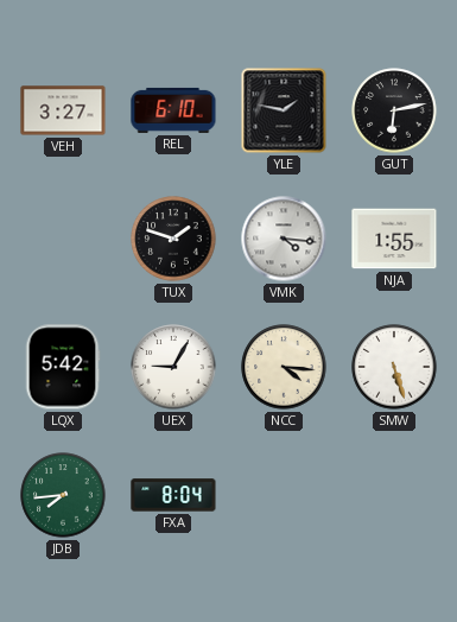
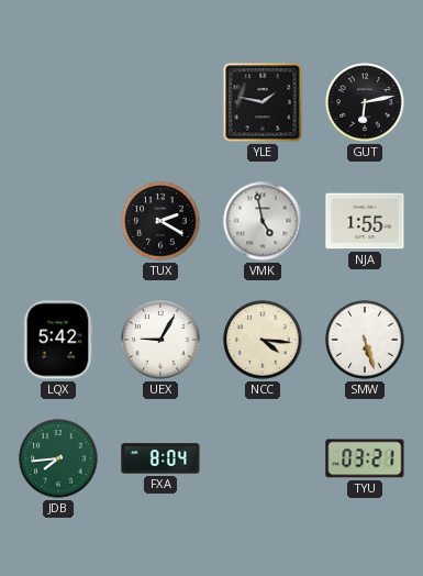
VEH: 3:27 -> none
REL: 6:10 -> none
TUX: 1:48 -> 2:20
VMK: 4:16 -> 4:58
TYU: none -> 03:21
